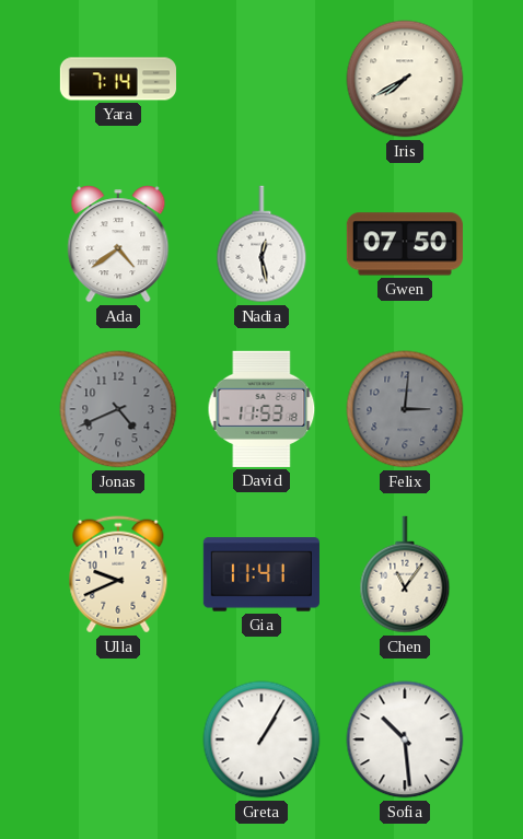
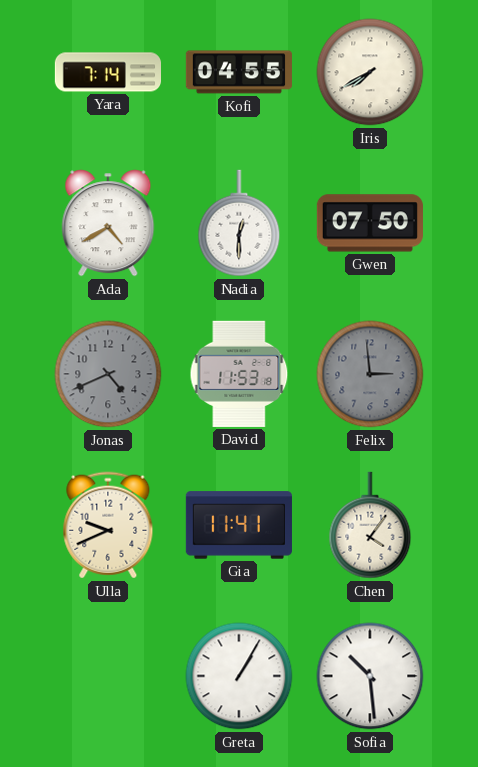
Kofi: none -> 04:55
Ada: 4:39 -> 4:40
Nadia: 12:28 -> 12:30
Felix: 3:01 -> 2:59
Chen: 11:06 -> 4:06
